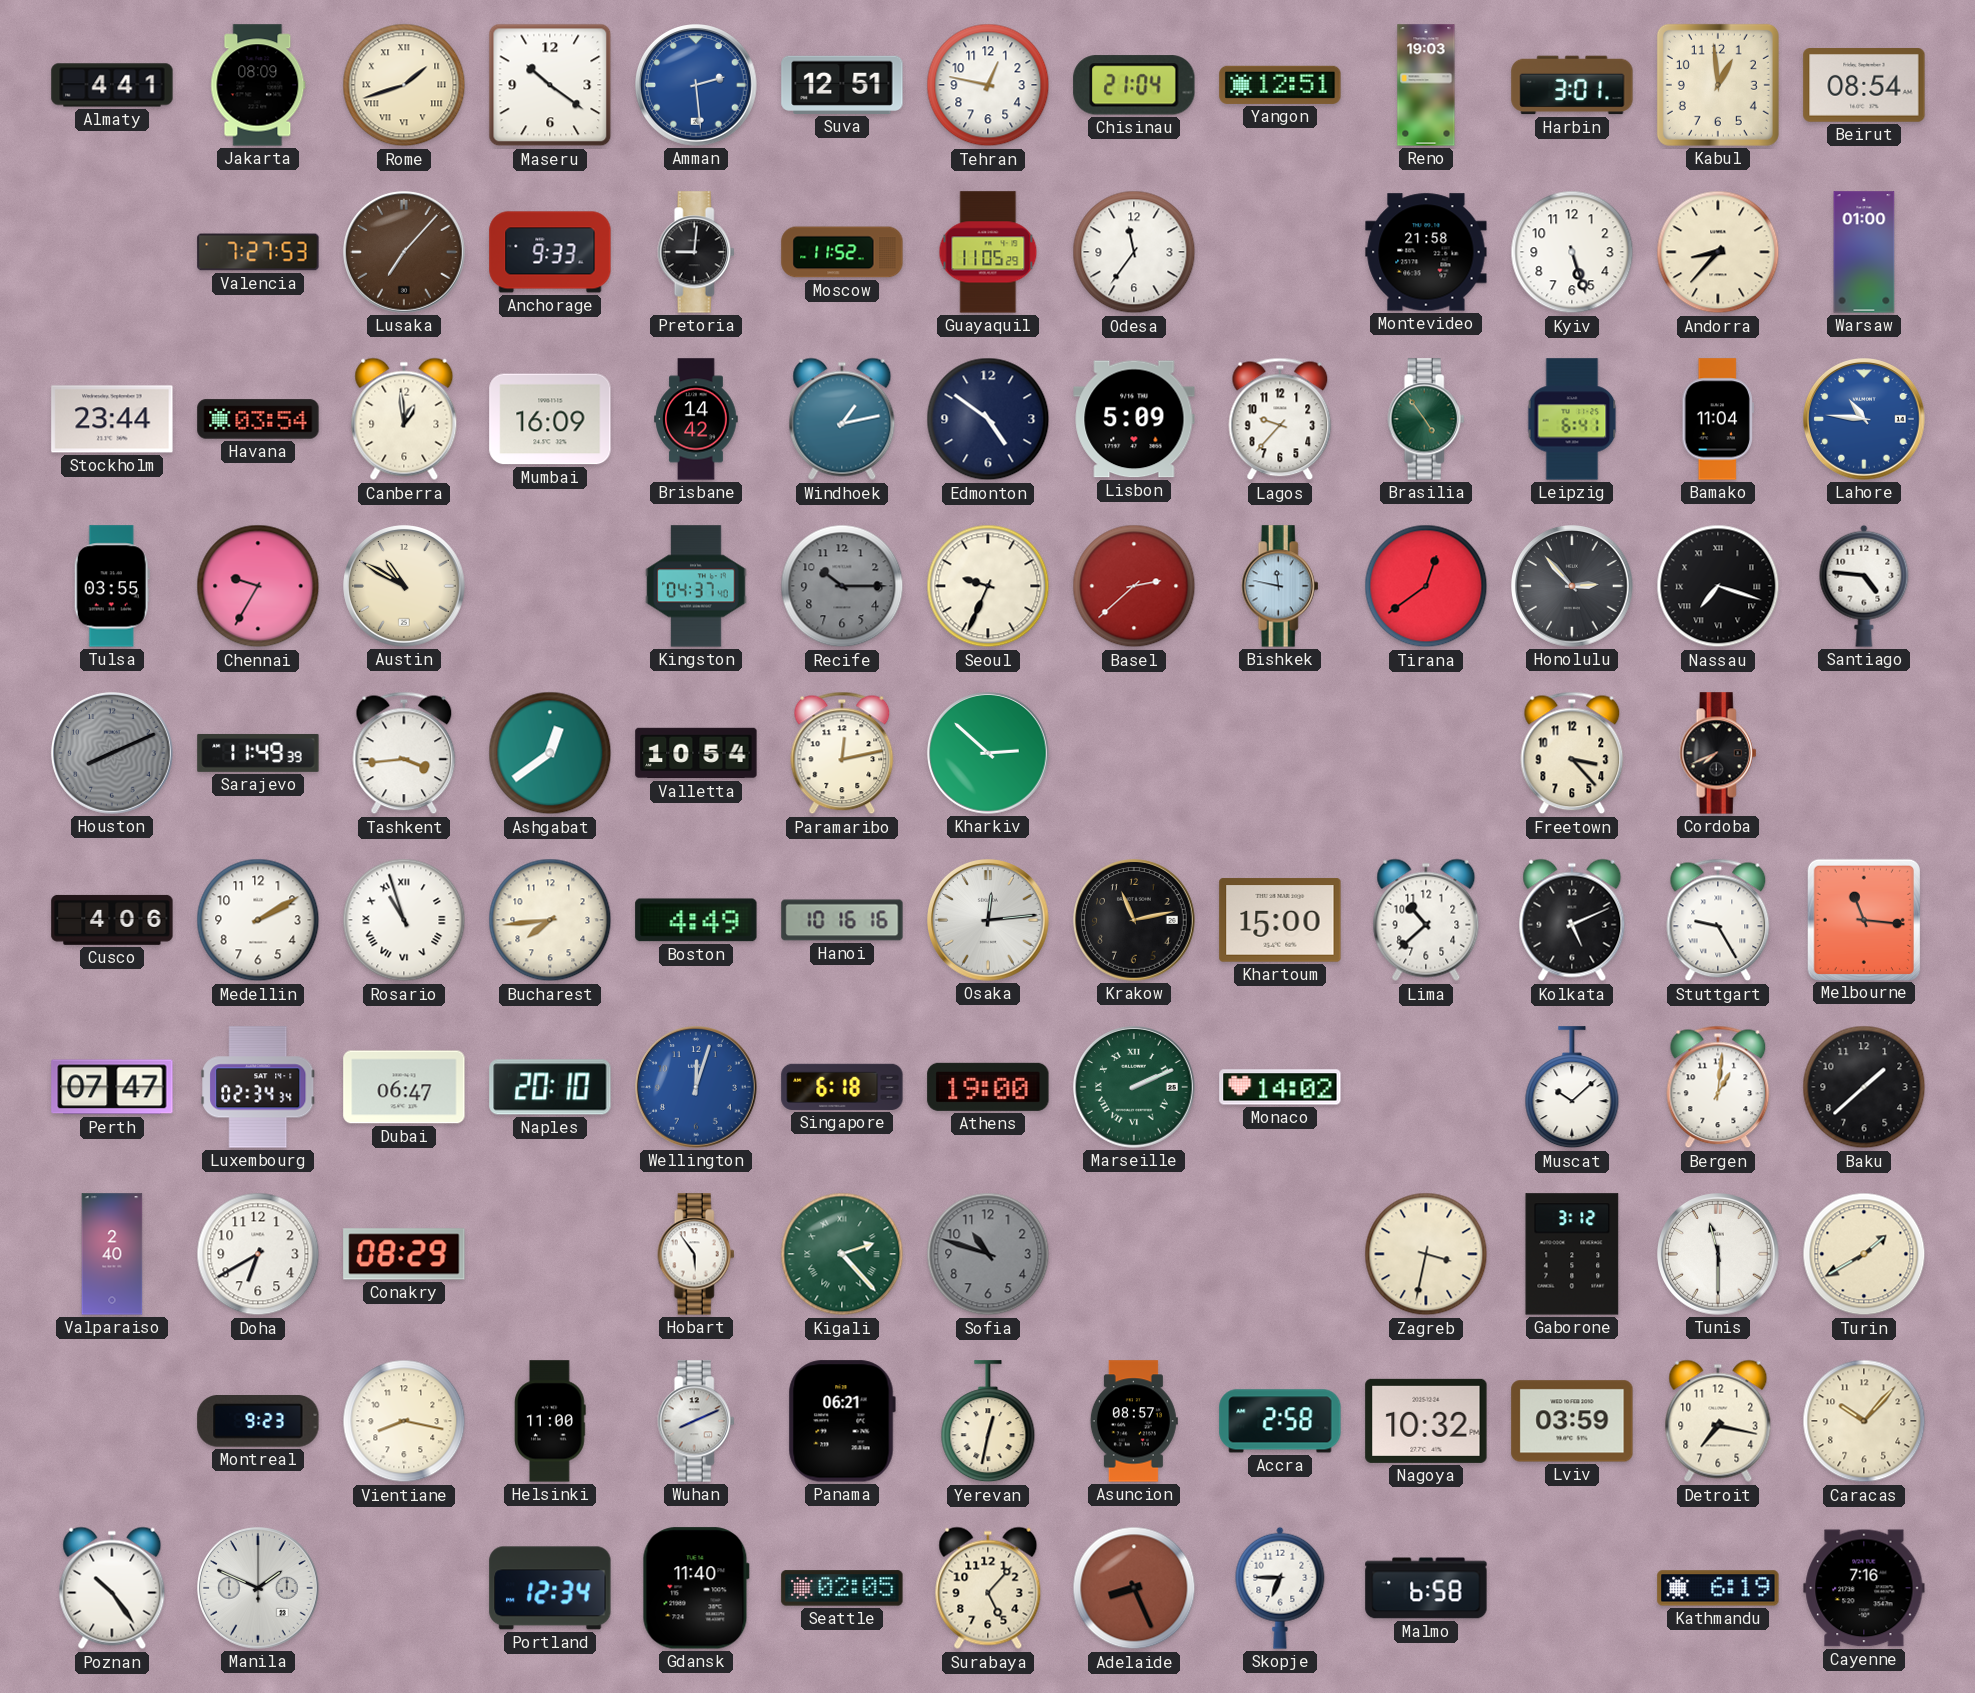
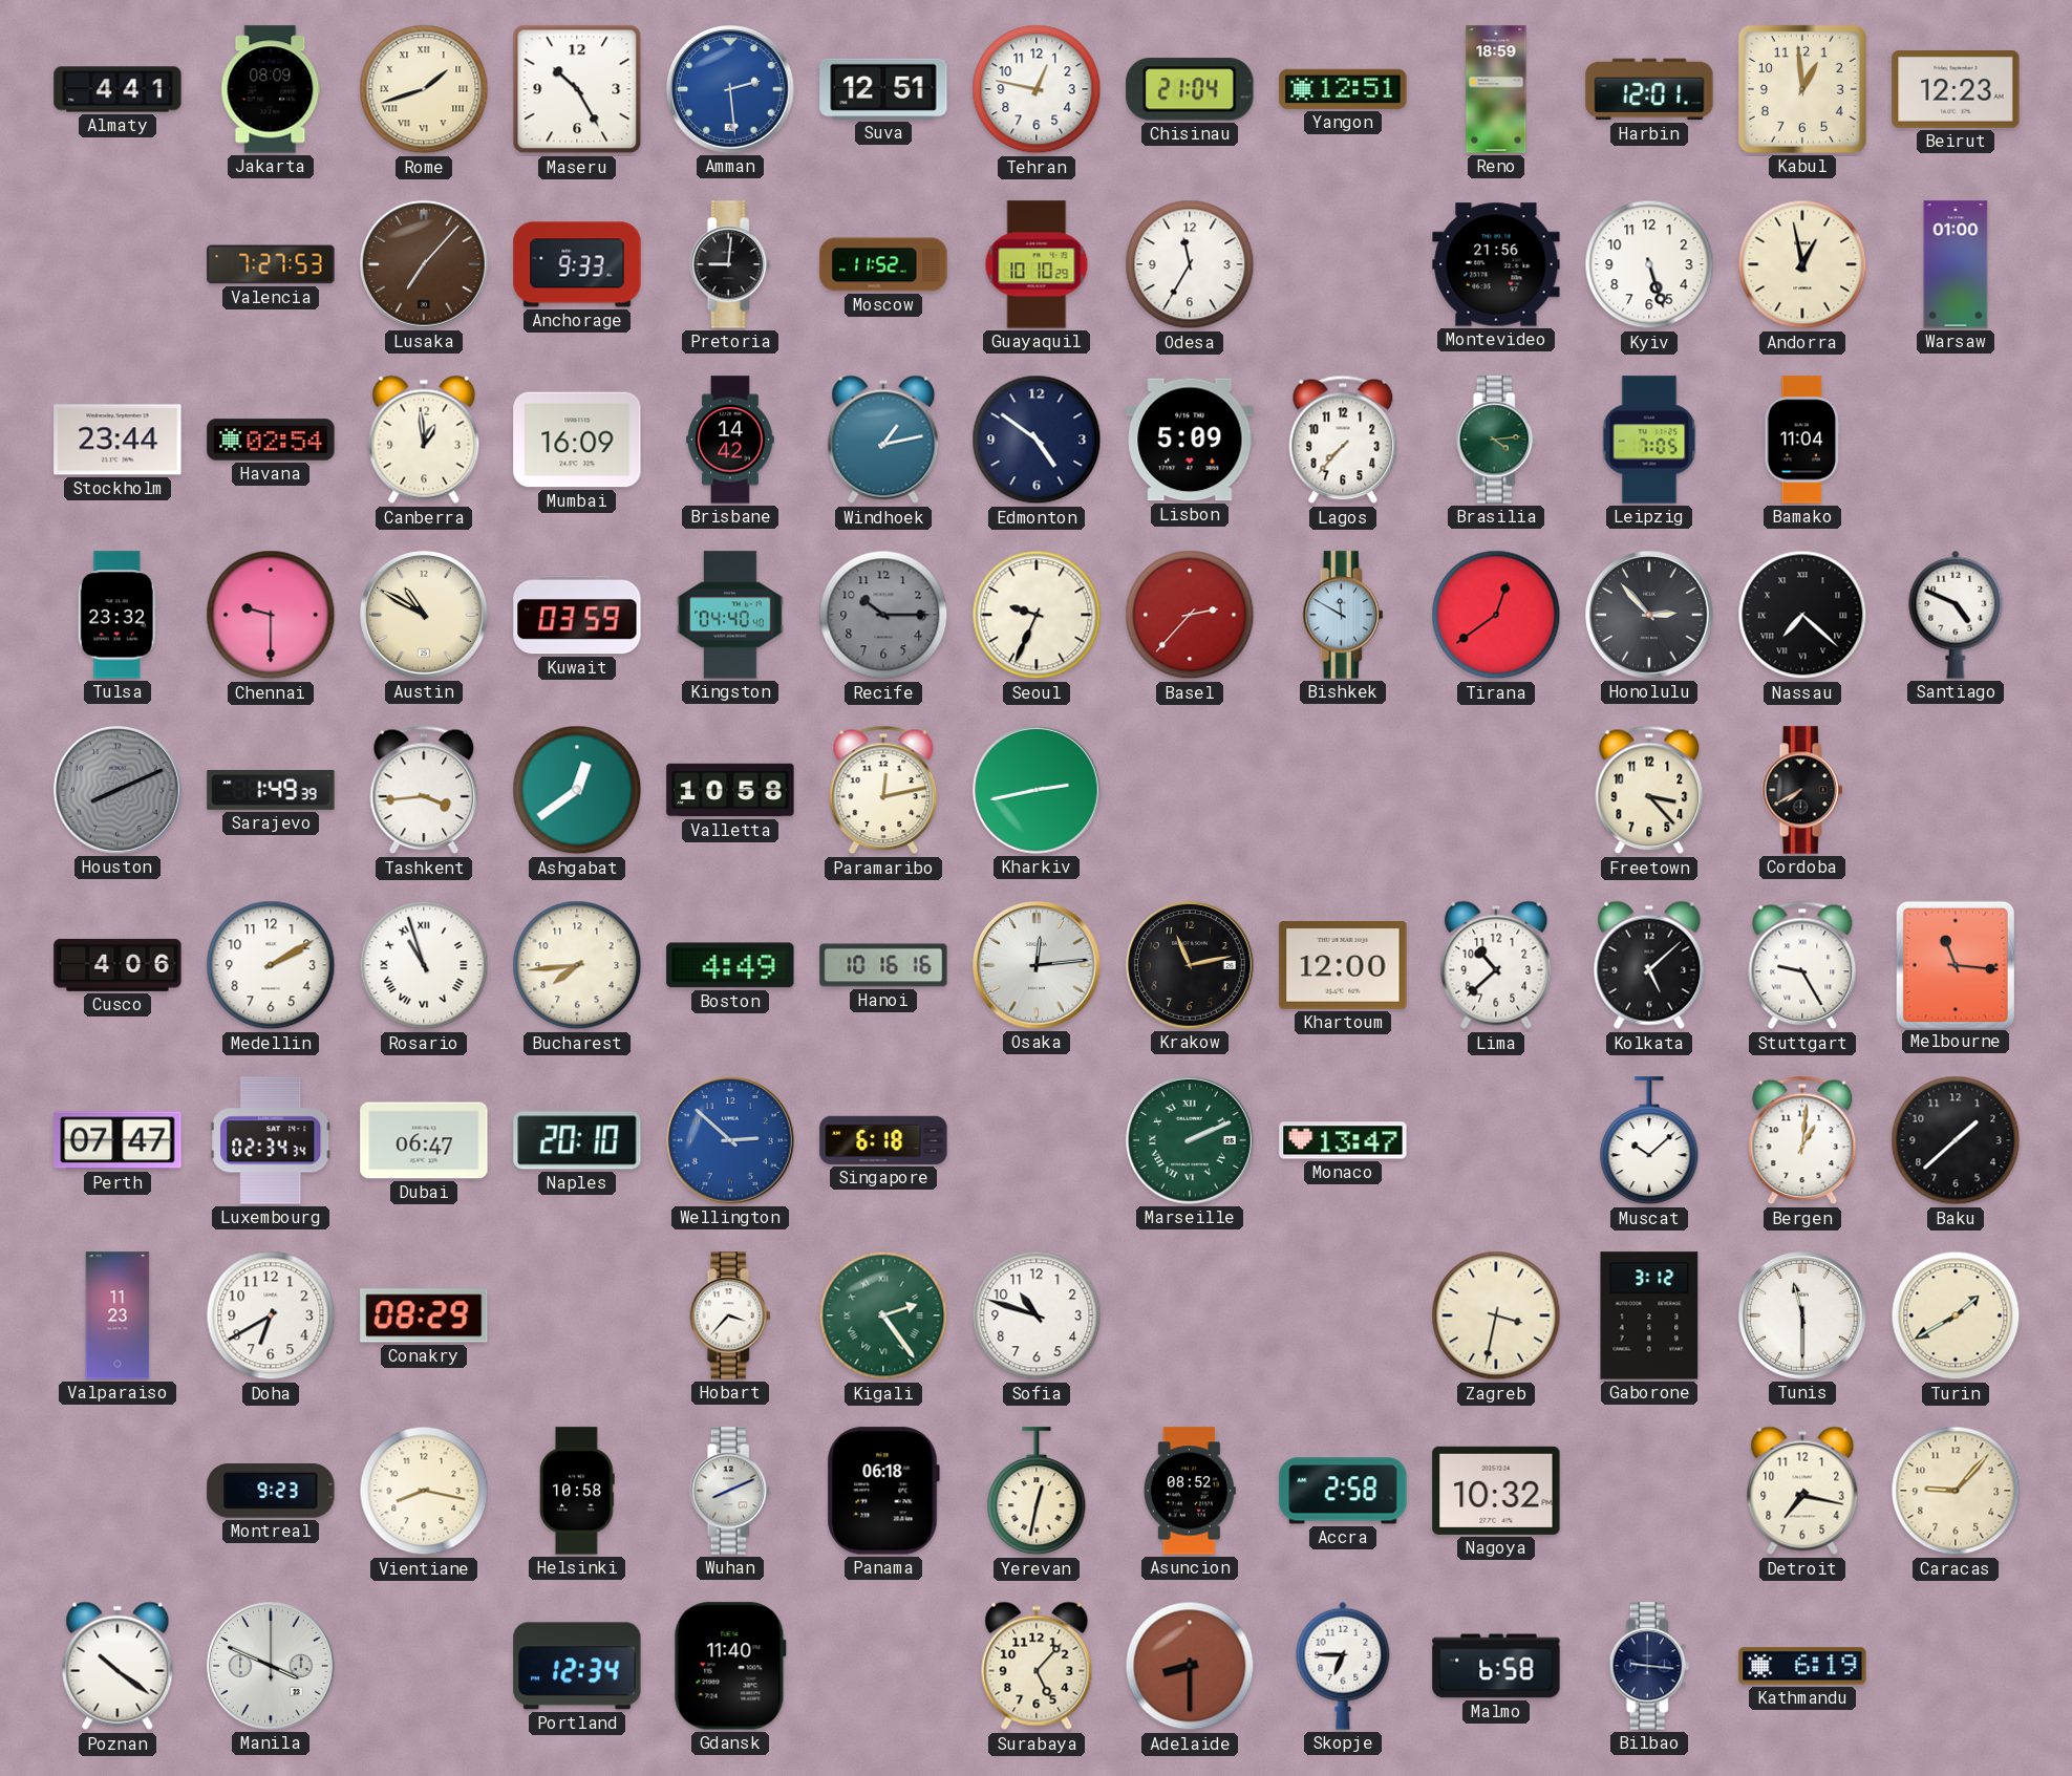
Maseru: 10:21 -> 10:25
Reno: 19:03 -> 18:59
Harbin: 3:01 -> 12:01
Beirut: 08:54 -> 12:23
Guayaquil: 11:05 -> 10:10
Odesa: 11:36 -> 11:35
Montevideo: 21:58 -> 21:56
Andorra: 8:37 -> 12:58
Havana: 03:54 -> 02:54
Lagos: 9:37 -> 7:37
Brasilia: 4:54 -> 4:14
Leipzig: 6:41 -> 7:05
Lahore: 10:46 -> none
Tulsa: 03:55 -> 23:32
Chennai: 9:35 -> 9:30
Kuwait: none -> 03:59
Kingston: 04:37 -> 04:40
Basel: 2:38 -> 2:37
Bishkek: 11:47 -> 11:50
Nassau: 7:18 -> 7:22
Santiago: 4:46 -> 4:49
Sarajevo: 11:49 -> 1:49
Valletta: 10:54 -> 10:58
Kharkiv: 2:52 -> 2:43
Cordoba: 7:41 -> 7:40
Khartoum: 15:00 -> 12:00
Kolkata: 5:11 -> 5:08
Wellington: 12:03 -> 2:52
Athens: 19:00 -> none
Monaco: 14:02 -> 13:47
Valparaiso: 2:40 -> 11:23
Hobart: 5:54 -> 3:37
Kigali: 2:23 -> 2:24
Sofia dial: grey -> white
Helsinki: 11:00 -> 10:58
Panama: 06:21 -> 06:18
Asuncion: 08:57 -> 08:52
Lviv: 03:59 -> none
Caracas: 10:07 -> 9:07
Poznan: 10:24 -> 10:21
Manila: 1:49 -> 3:49
Seattle: 02:05 -> none
Adelaide: 8:26 -> 8:30
Bilbao: none -> 9:16
Cayenne: 7:16 -> none
